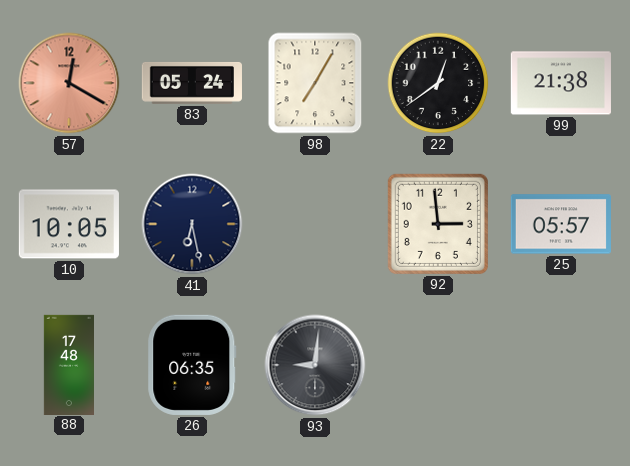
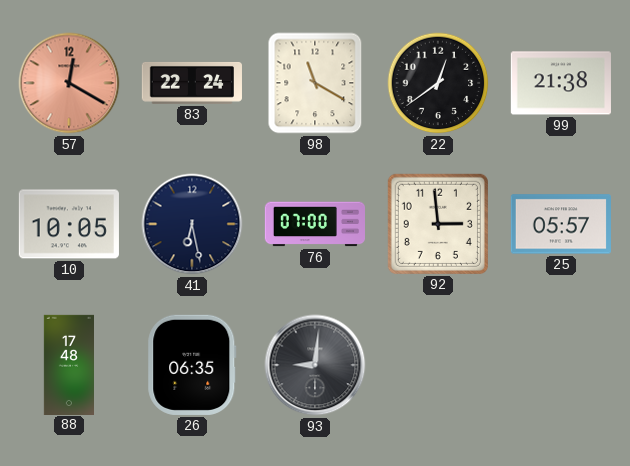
83: 05:24 -> 22:24
98: 7:05 -> 11:20
76: none -> 07:00
